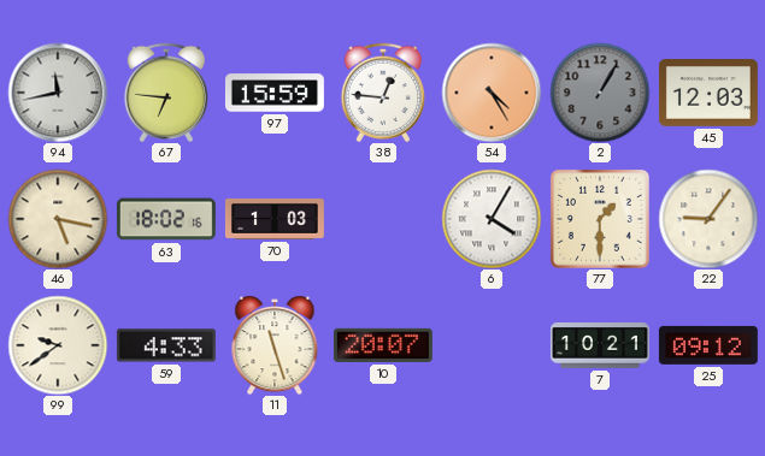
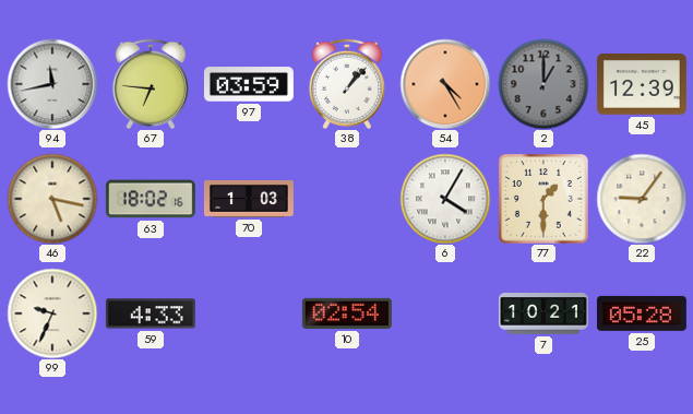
97: 15:59 -> 03:59
38: 12:46 -> 1:07
2: 1:05 -> 1:00
45: 12:03 -> 12:39
99: 9:39 -> 9:34
11: 11:27 -> none
10: 20:07 -> 02:54
25: 09:12 -> 05:28
